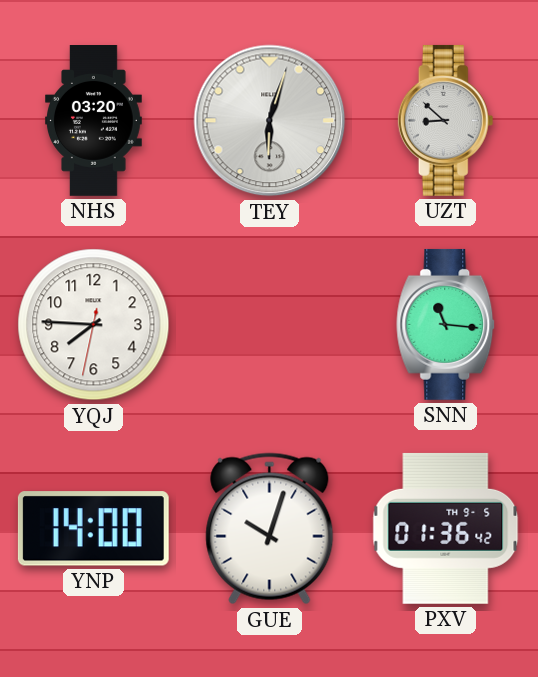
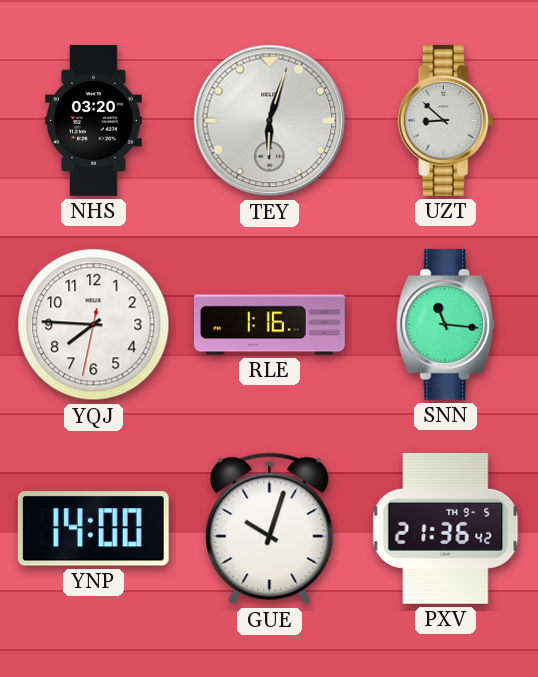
RLE: none -> 1:16
PXV: 01:36 -> 21:36
